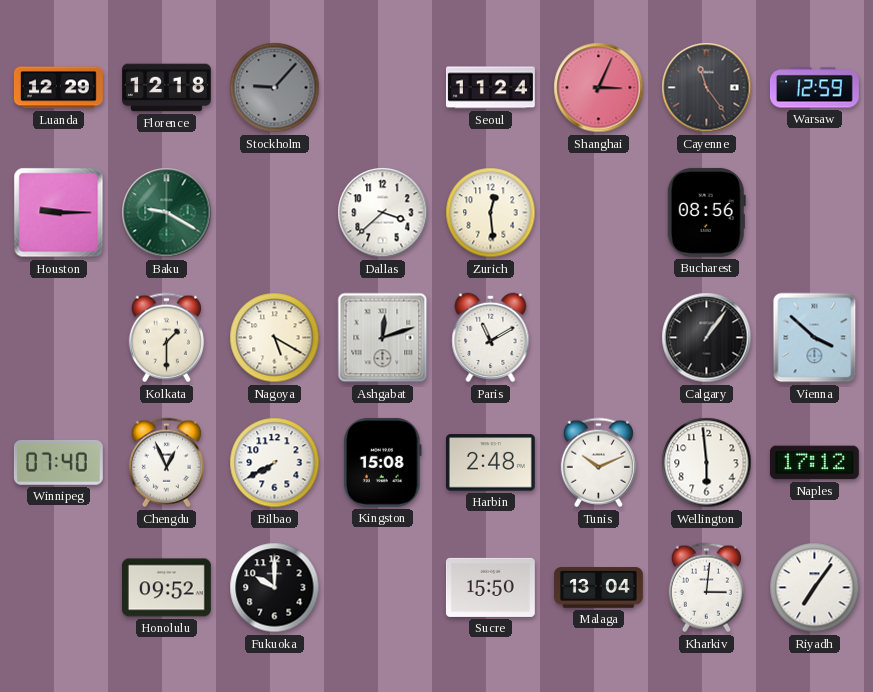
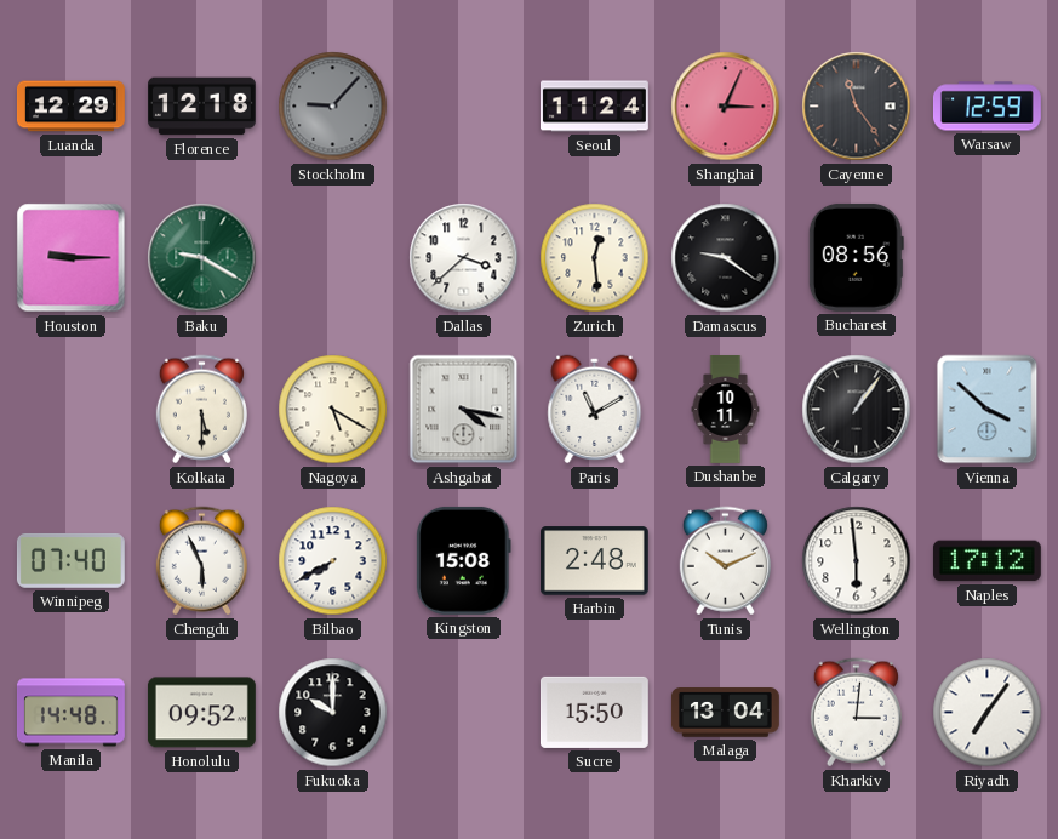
Damascus: none -> 9:21
Kolkata: 1:30 -> 5:30
Ashgabat: 12:12 -> 4:17
Dushanbe: none -> 10:11
Chengdu: 12:56 -> 5:56
Manila: none -> 14:48
